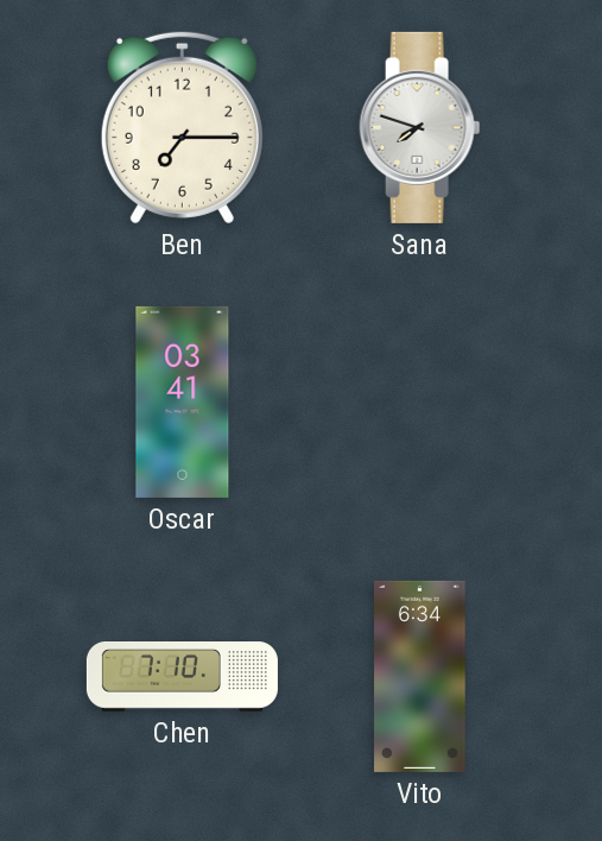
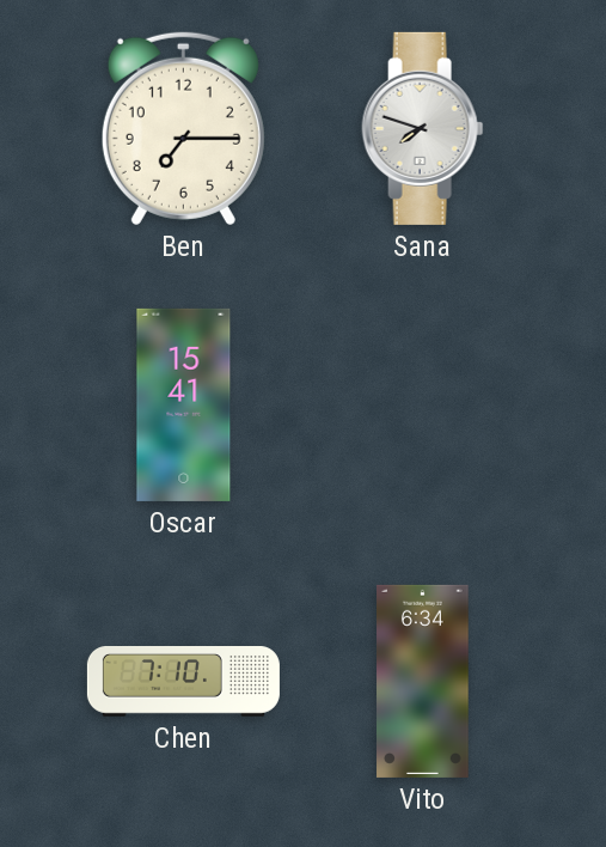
Oscar: 03:41 -> 15:41
